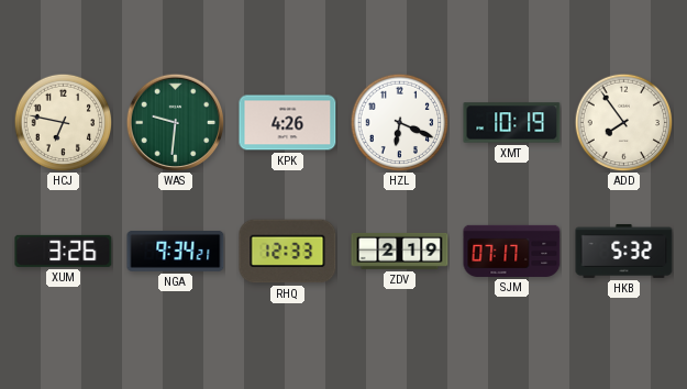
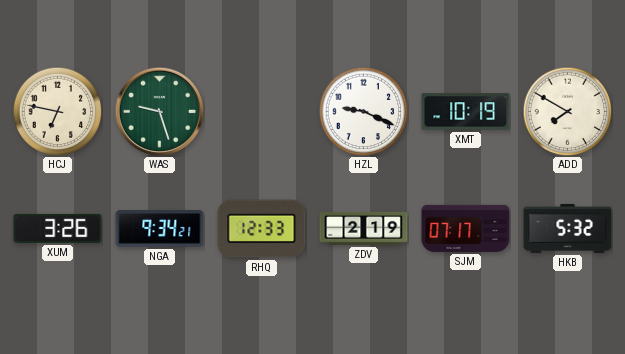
WAS: 9:31 -> 9:27
KPK: 4:26 -> none
HZL: 6:19 -> 9:19
ADD: 7:54 -> 7:50
